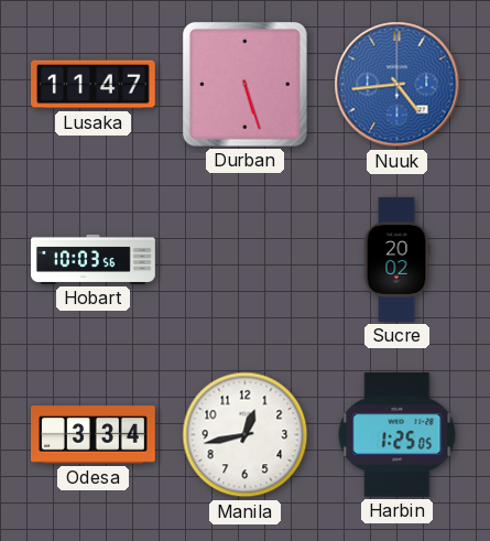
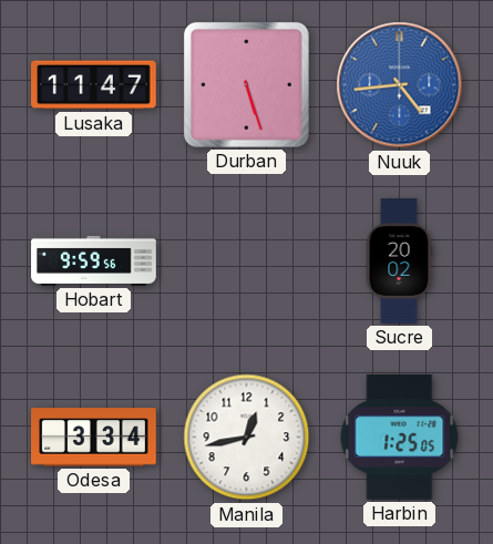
Hobart: 10:03 -> 9:59
